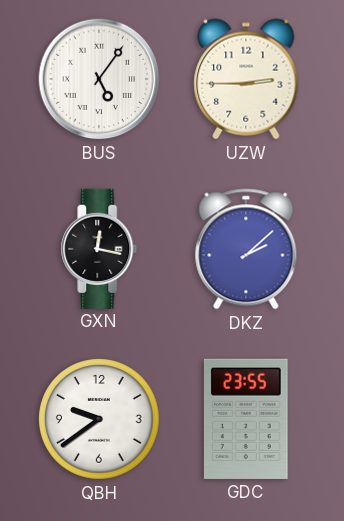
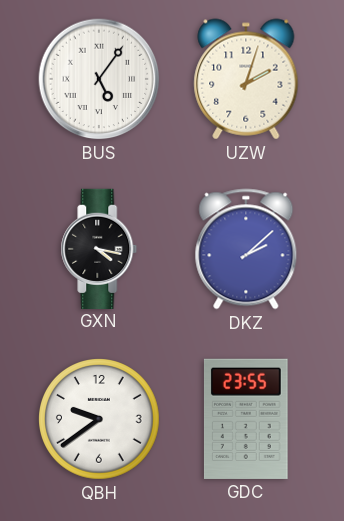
UZW: 2:45 -> 2:03
GXN: 12:17 -> 4:17
